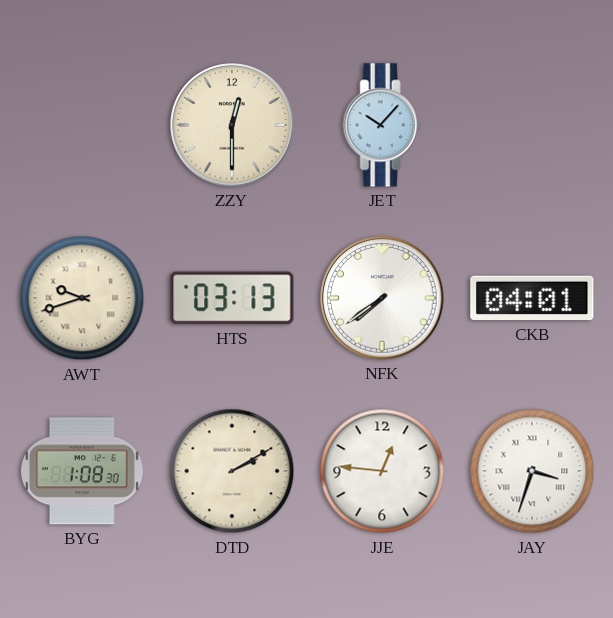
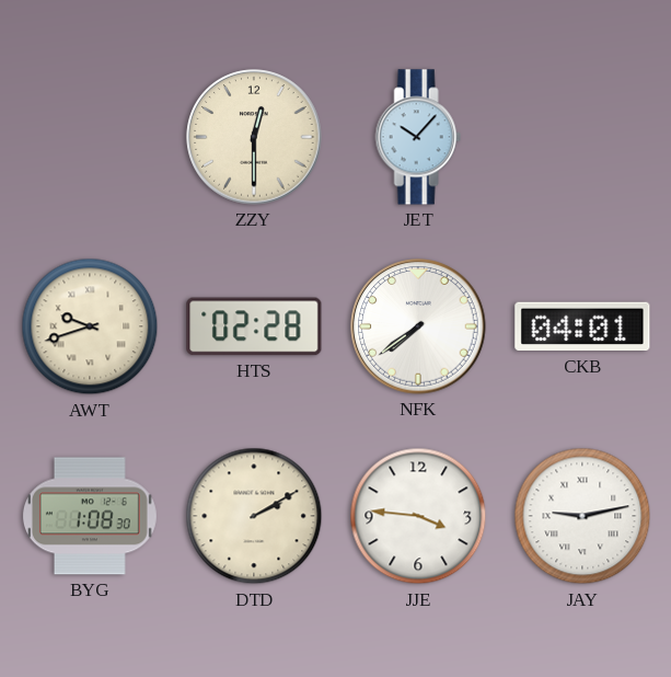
HTS: 03:13 -> 02:28
JJE: 12:46 -> 3:46
JAY: 3:33 -> 9:13
